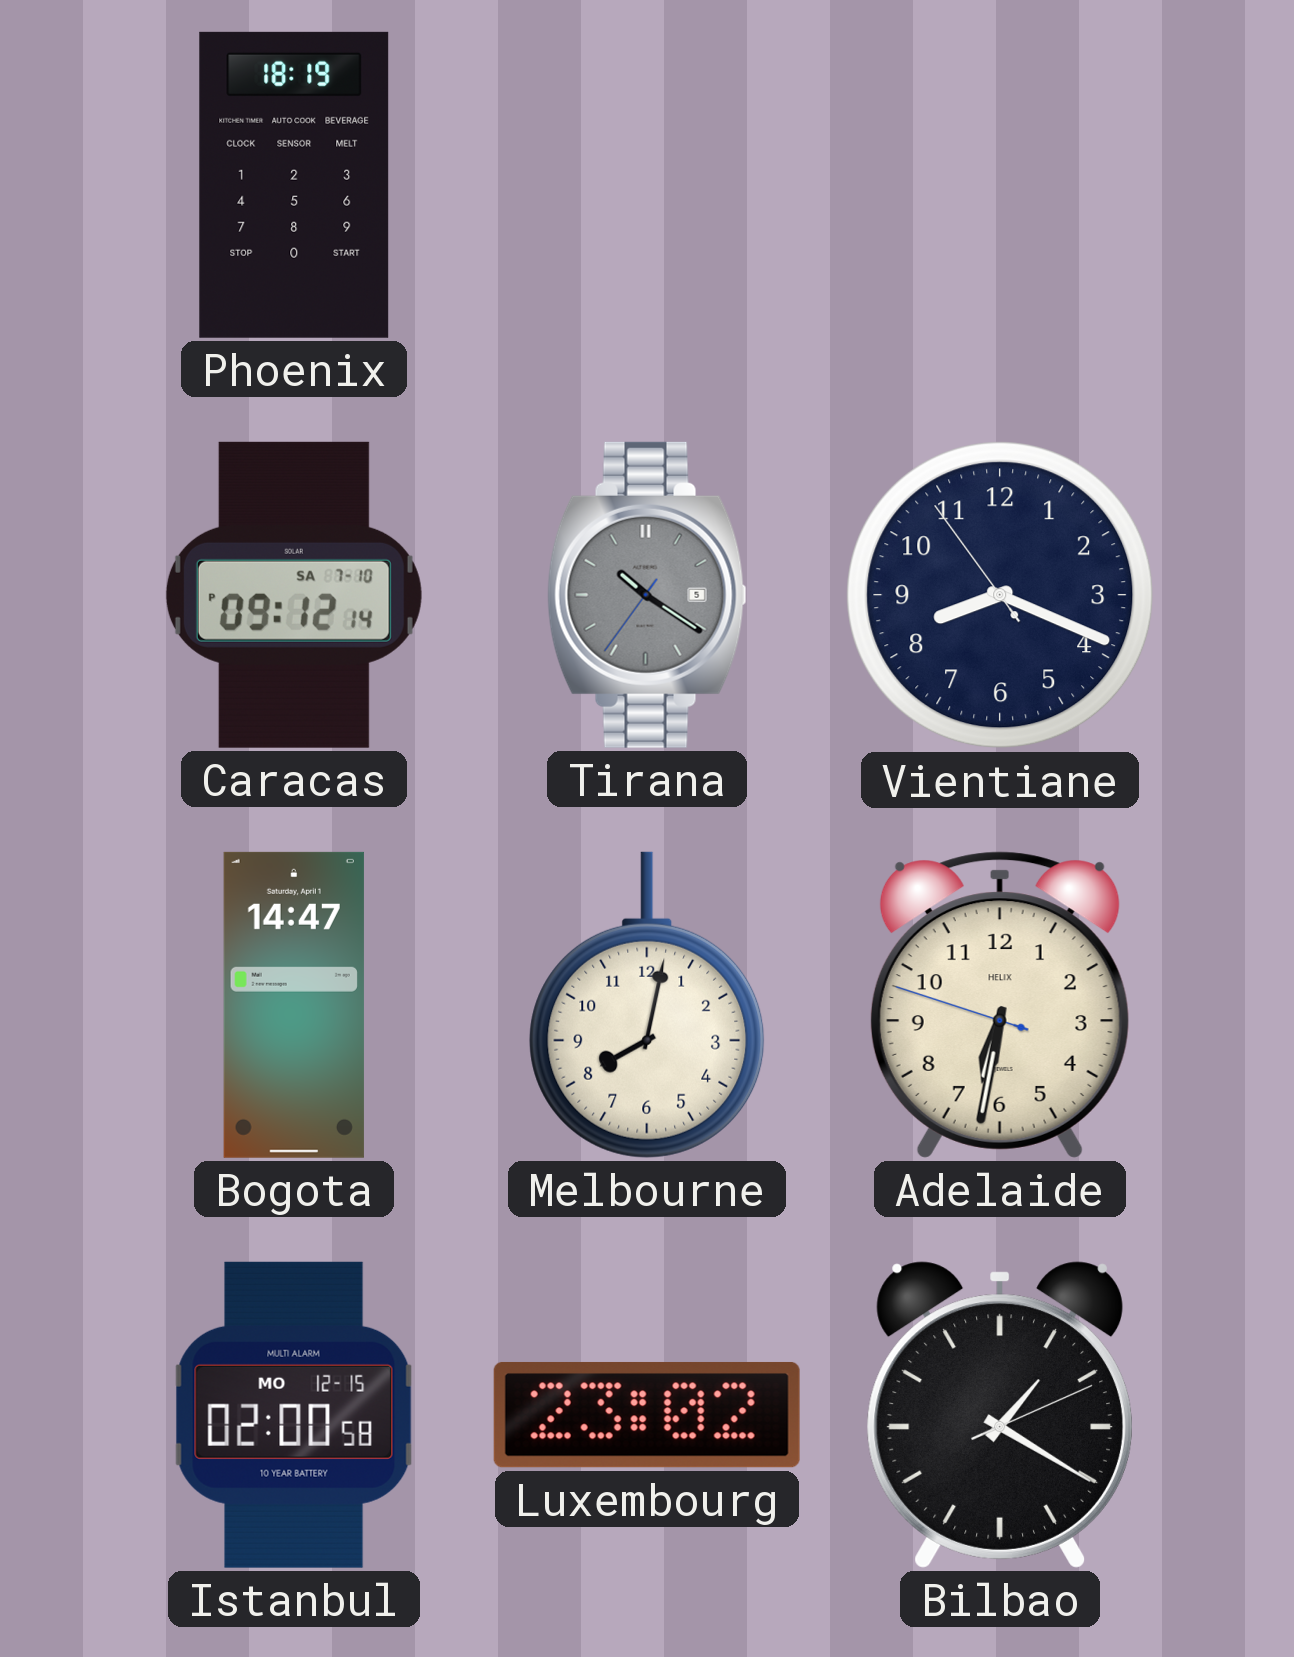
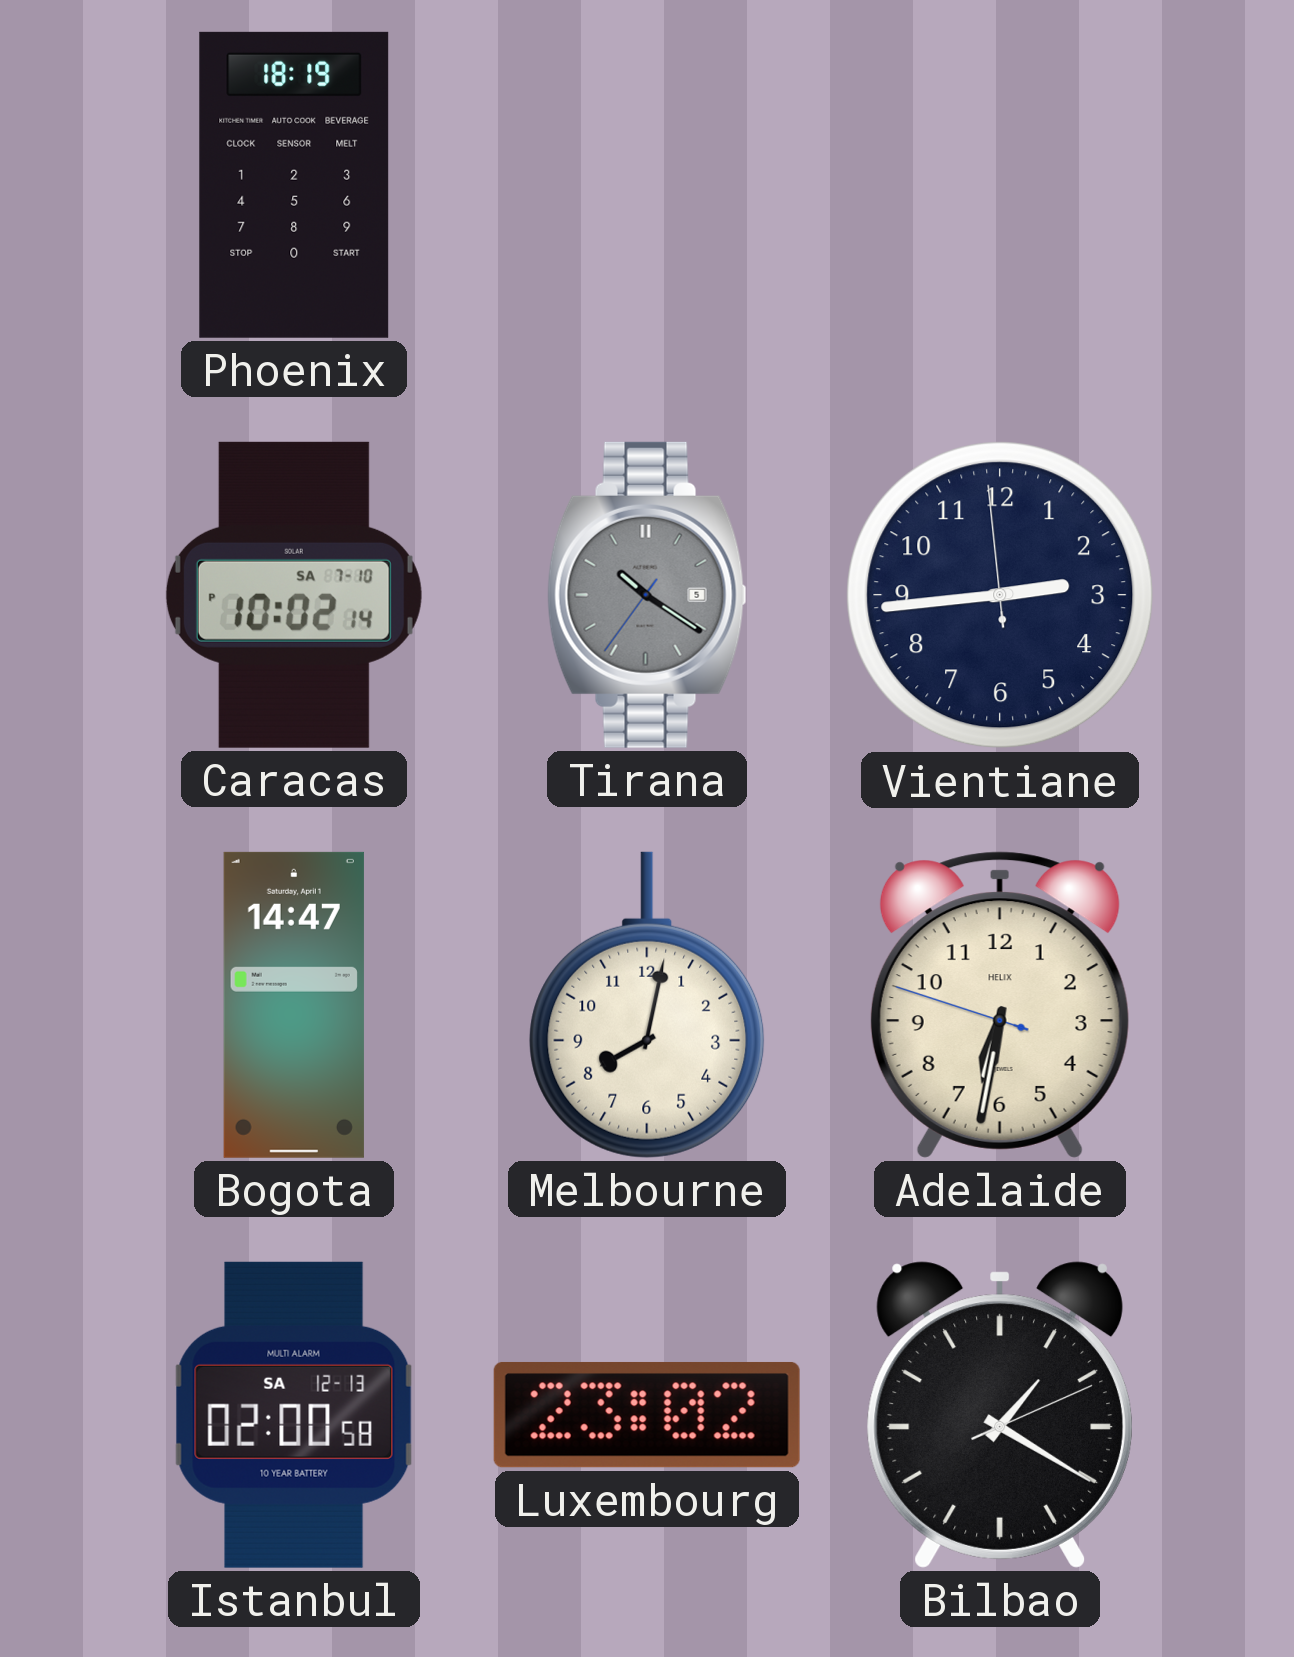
Caracas: 09:12 -> 10:02
Vientiane: 8:18 -> 2:43
Istanbul date: MO 12-15 -> SA 12-13
